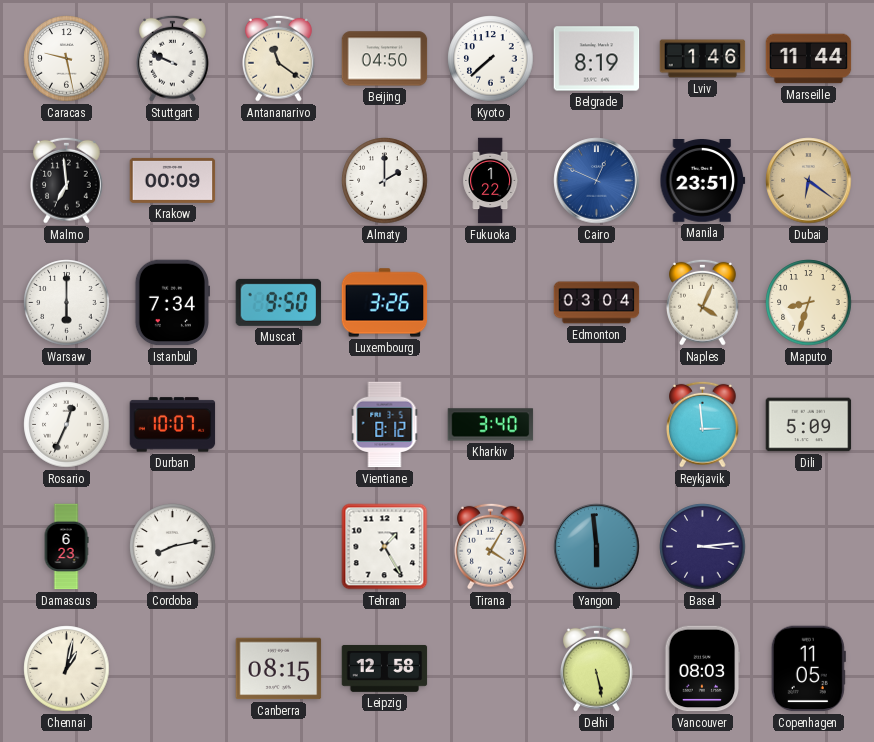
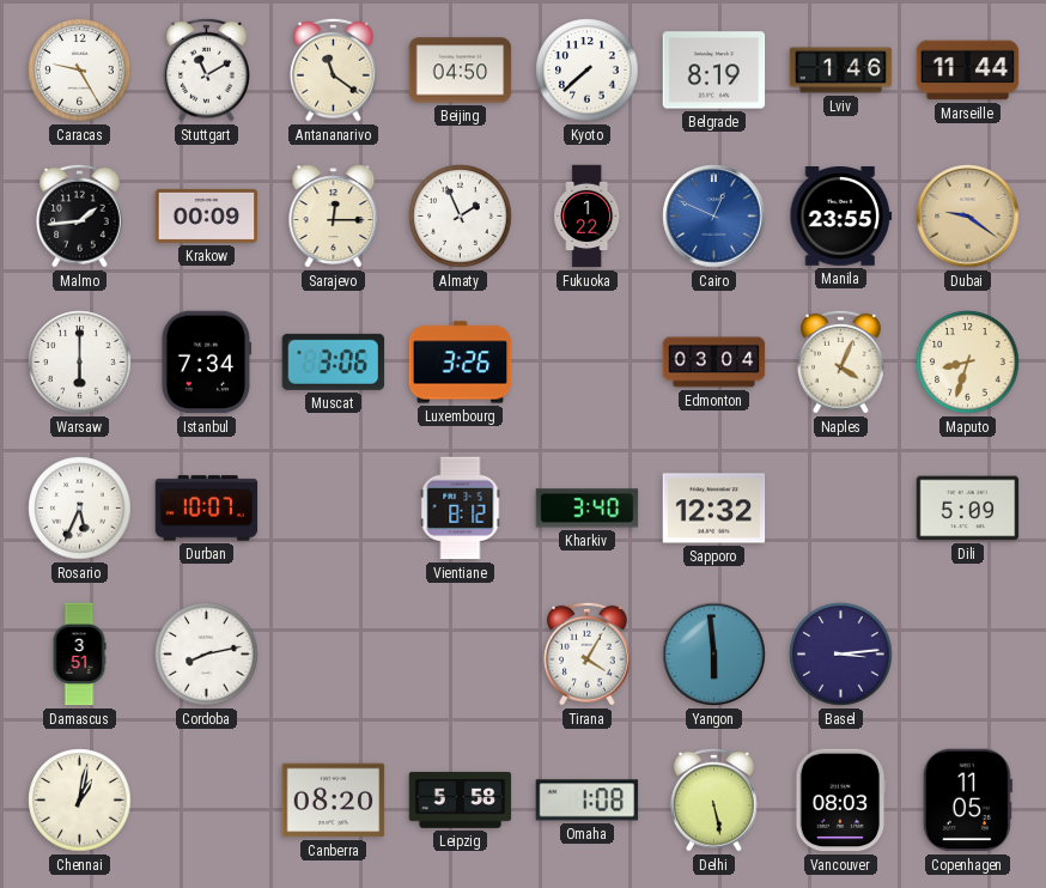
Caracas: 9:28 -> 9:25
Stuttgart: 9:49 -> 11:10
Malmo: 6:59 -> 1:44
Sarajevo: none -> 12:15
Almaty: 2:00 -> 1:56
Manila: 23:51 -> 23:55
Dubai: 6:21 -> 9:21
Muscat: 9:50 -> 3:06
Rosario: 12:34 -> 5:34
Sapporo: none -> 12:32
Reykjavik: 2:59 -> none
Damascus: 6:23 -> 3:51
Tehran: 1:25 -> none
Canberra: 08:15 -> 08:20
Leipzig: 12:58 -> 5:58
Omaha: none -> 1:08
